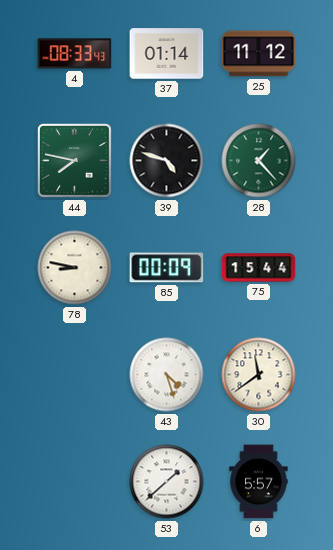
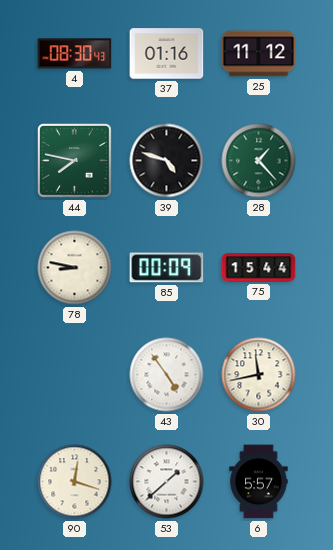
4: 08:33 -> 08:30
37: 01:14 -> 01:16
43: 4:27 -> 4:54
30: 11:39 -> 11:43
90: none -> 12:18
